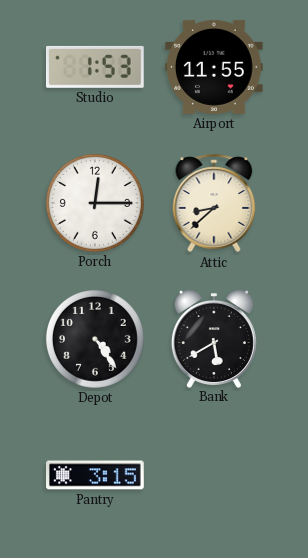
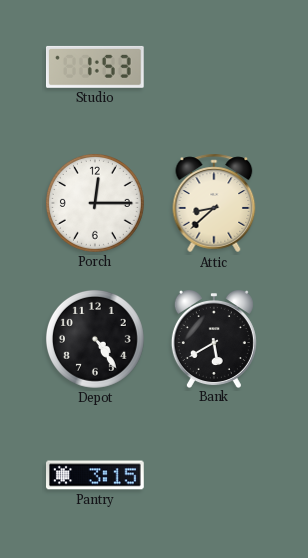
Airport: 11:55 -> none
